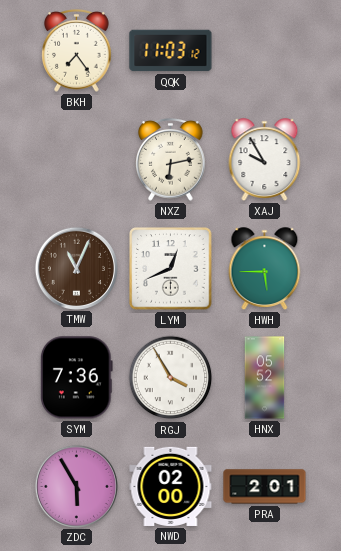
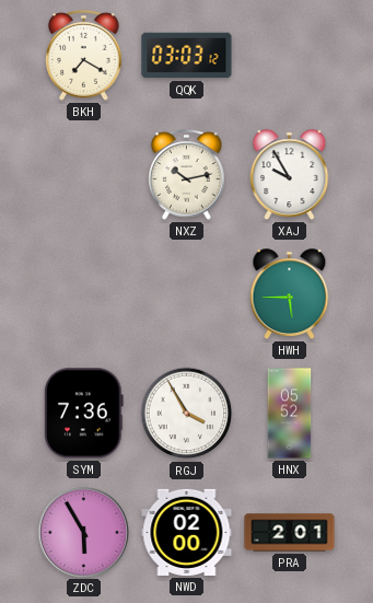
BKH: 7:24 -> 7:20
QQK: 11:03 -> 03:03
NXZ: 6:13 -> 10:13
TMW: 11:04 -> none
LYM: 12:41 -> none
